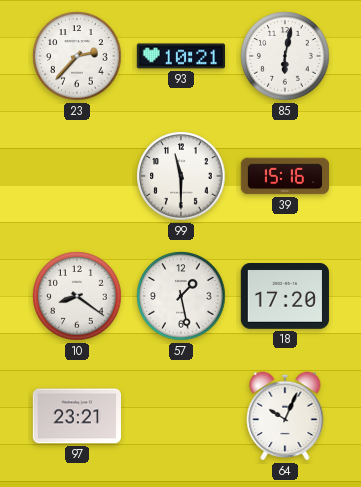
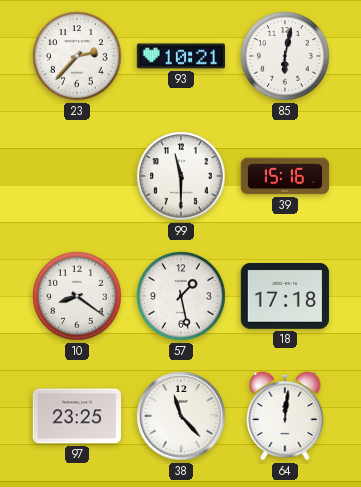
18: 17:20 -> 17:18
97: 23:21 -> 23:25
38: none -> 11:23
64: 10:04 -> 12:01
